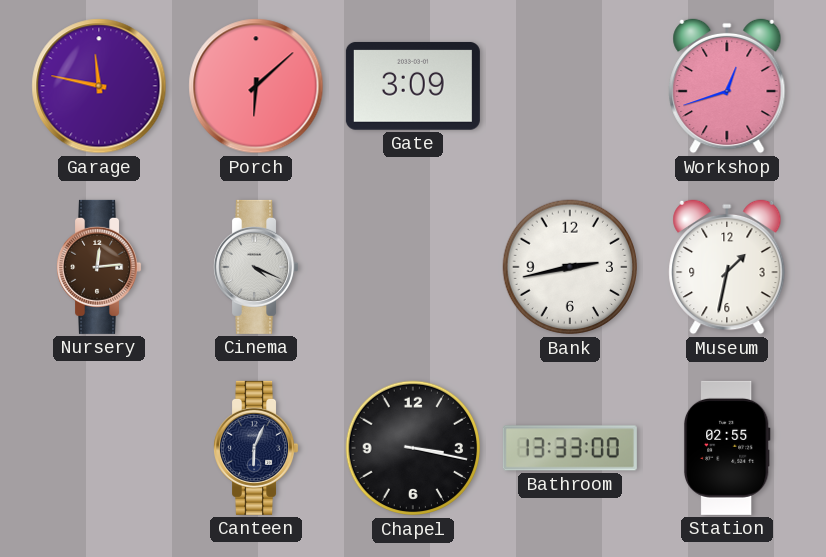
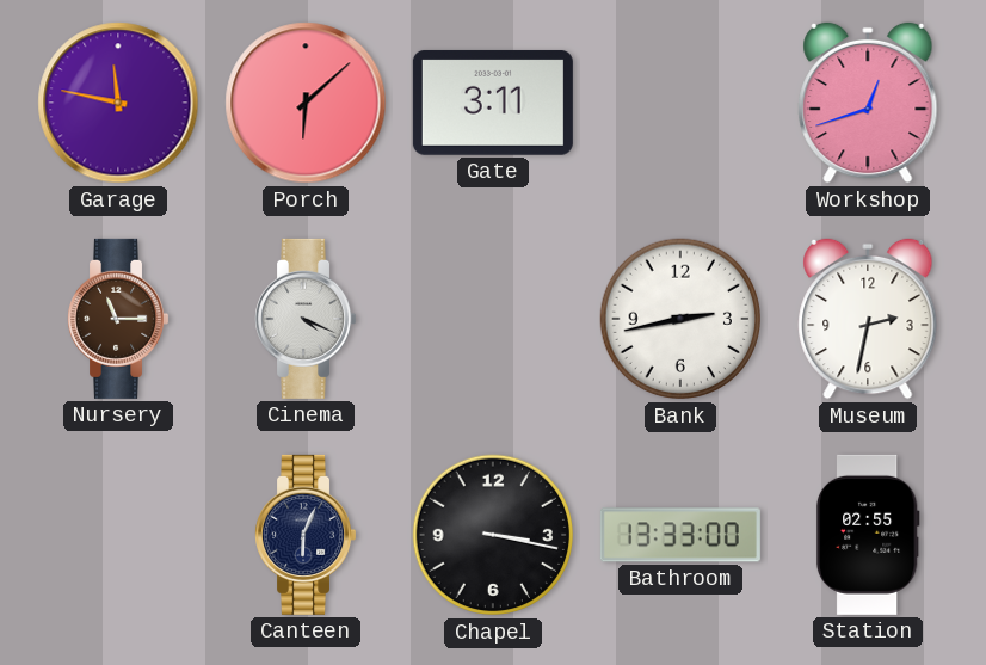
Gate: 3:09 -> 3:11
Nursery: 12:14 -> 11:15
Museum: 1:32 -> 2:32
